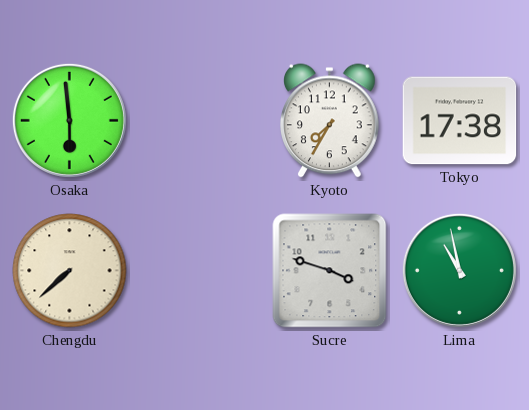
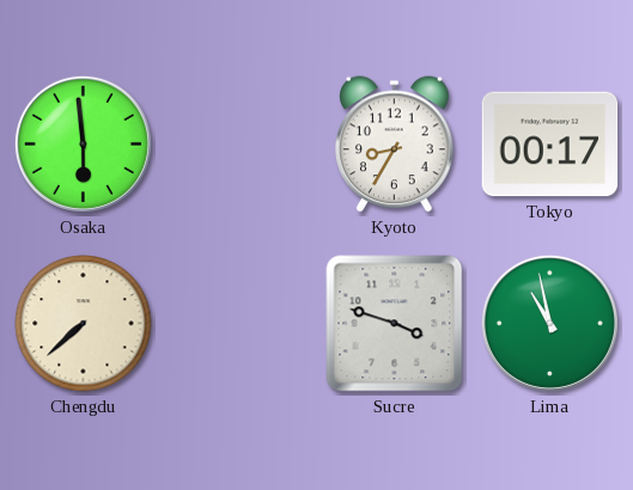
Kyoto: 7:35 -> 8:35
Tokyo: 17:38 -> 00:17
